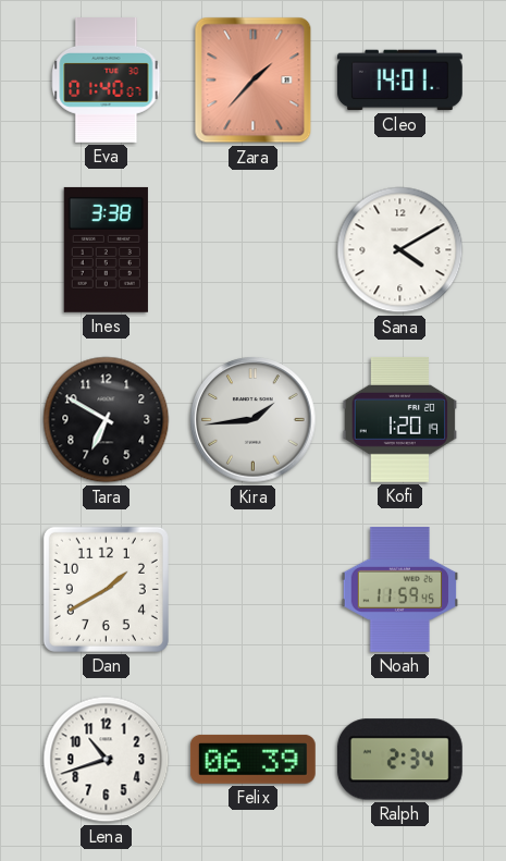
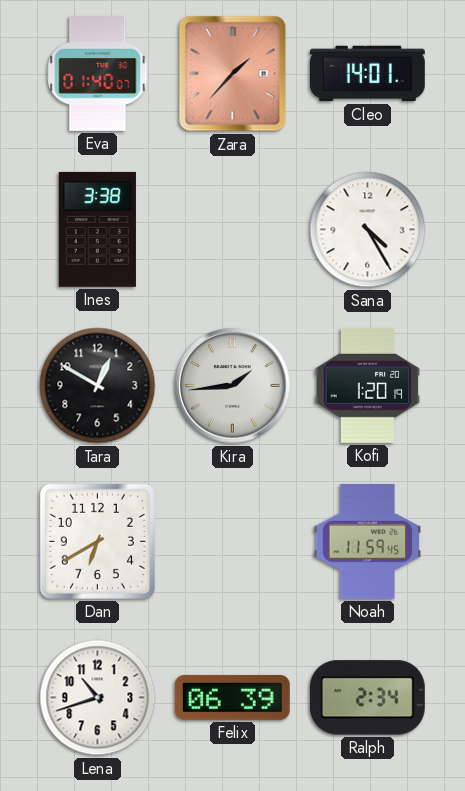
Sana: 4:10 -> 4:25
Tara: 6:50 -> 12:50
Dan: 1:40 -> 6:40
